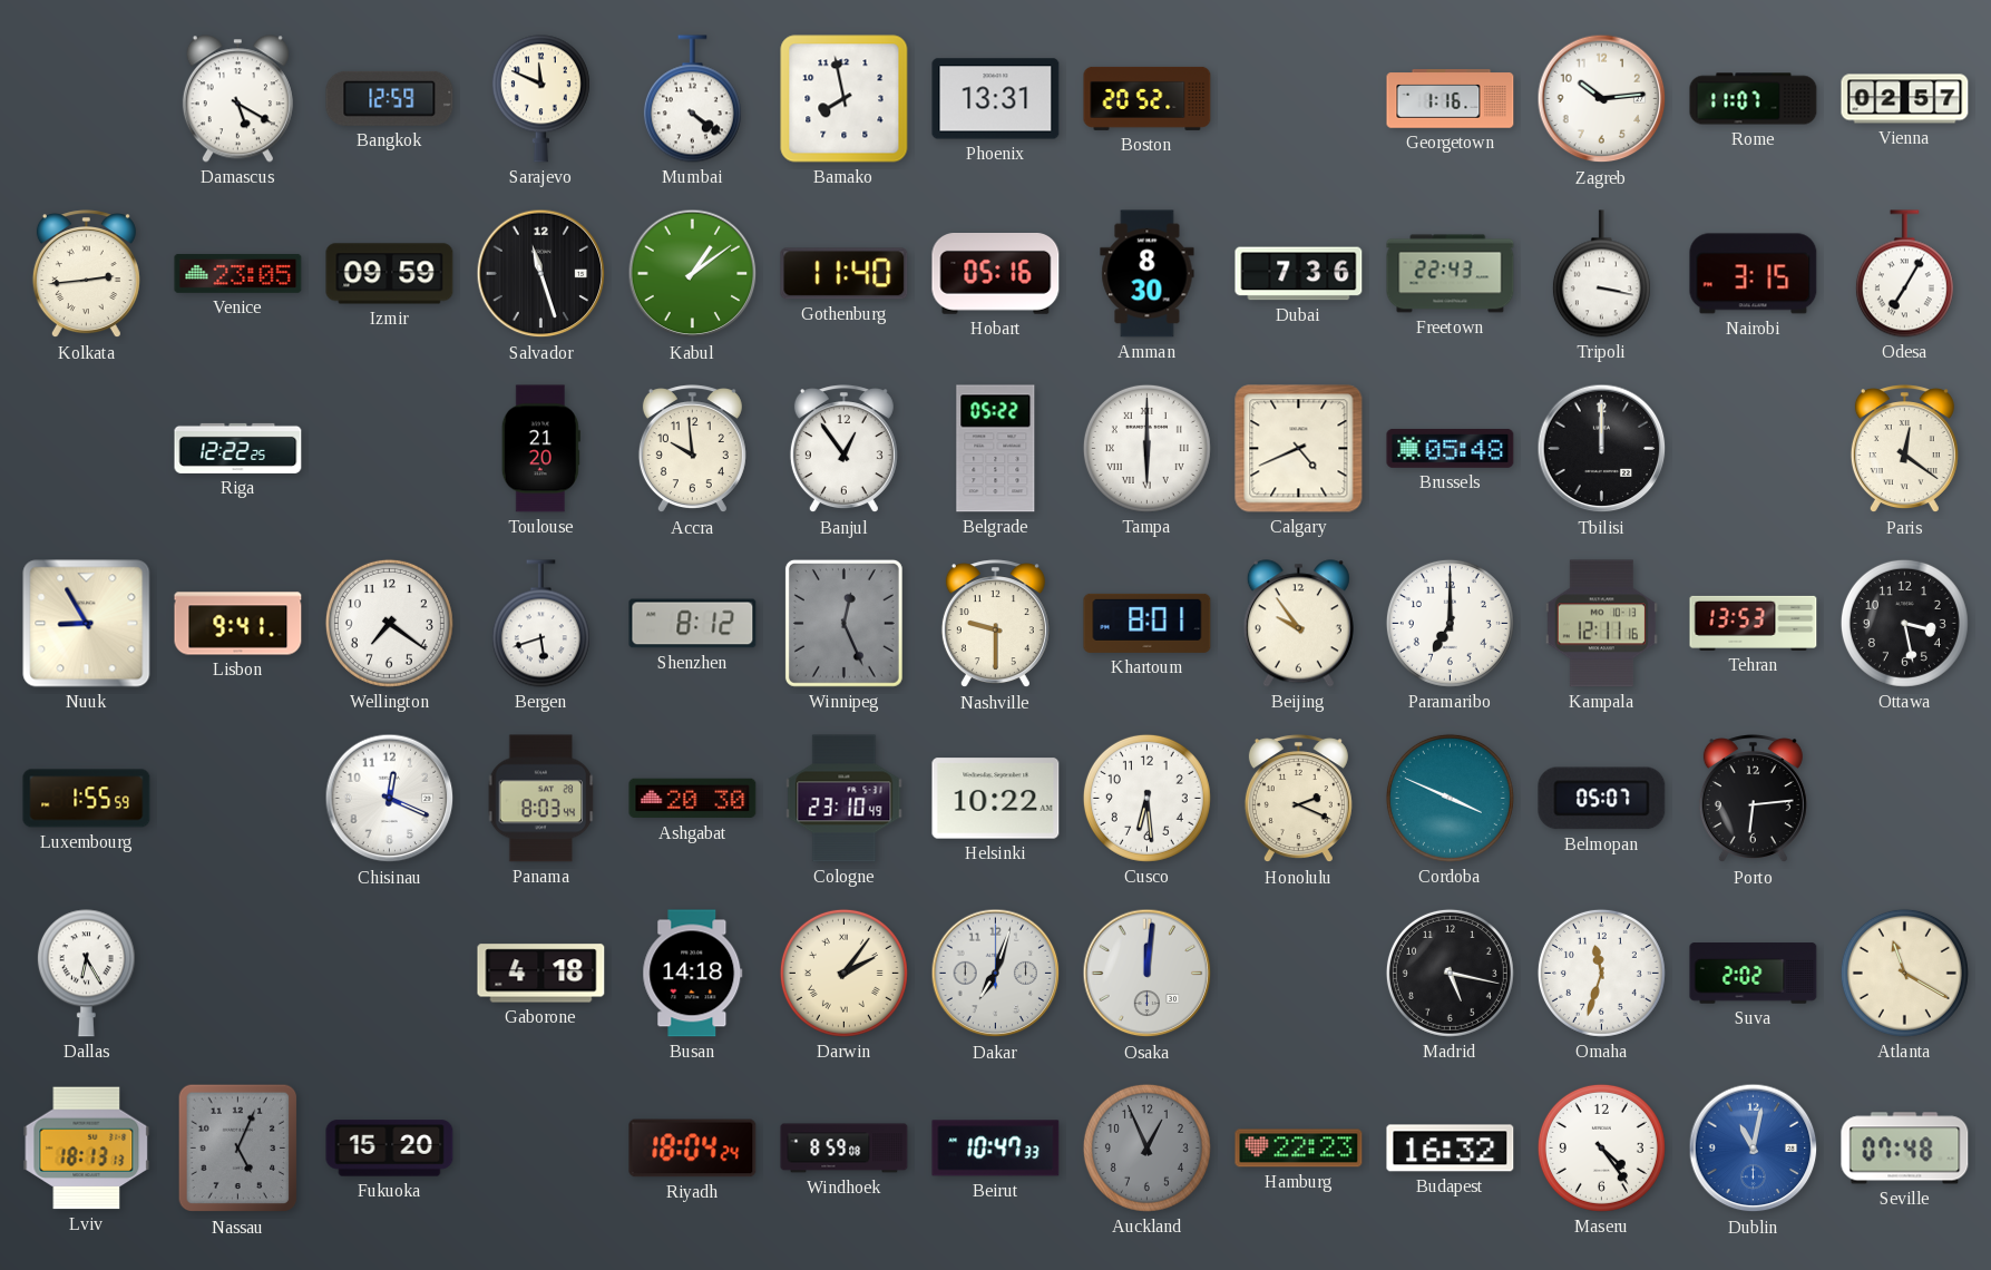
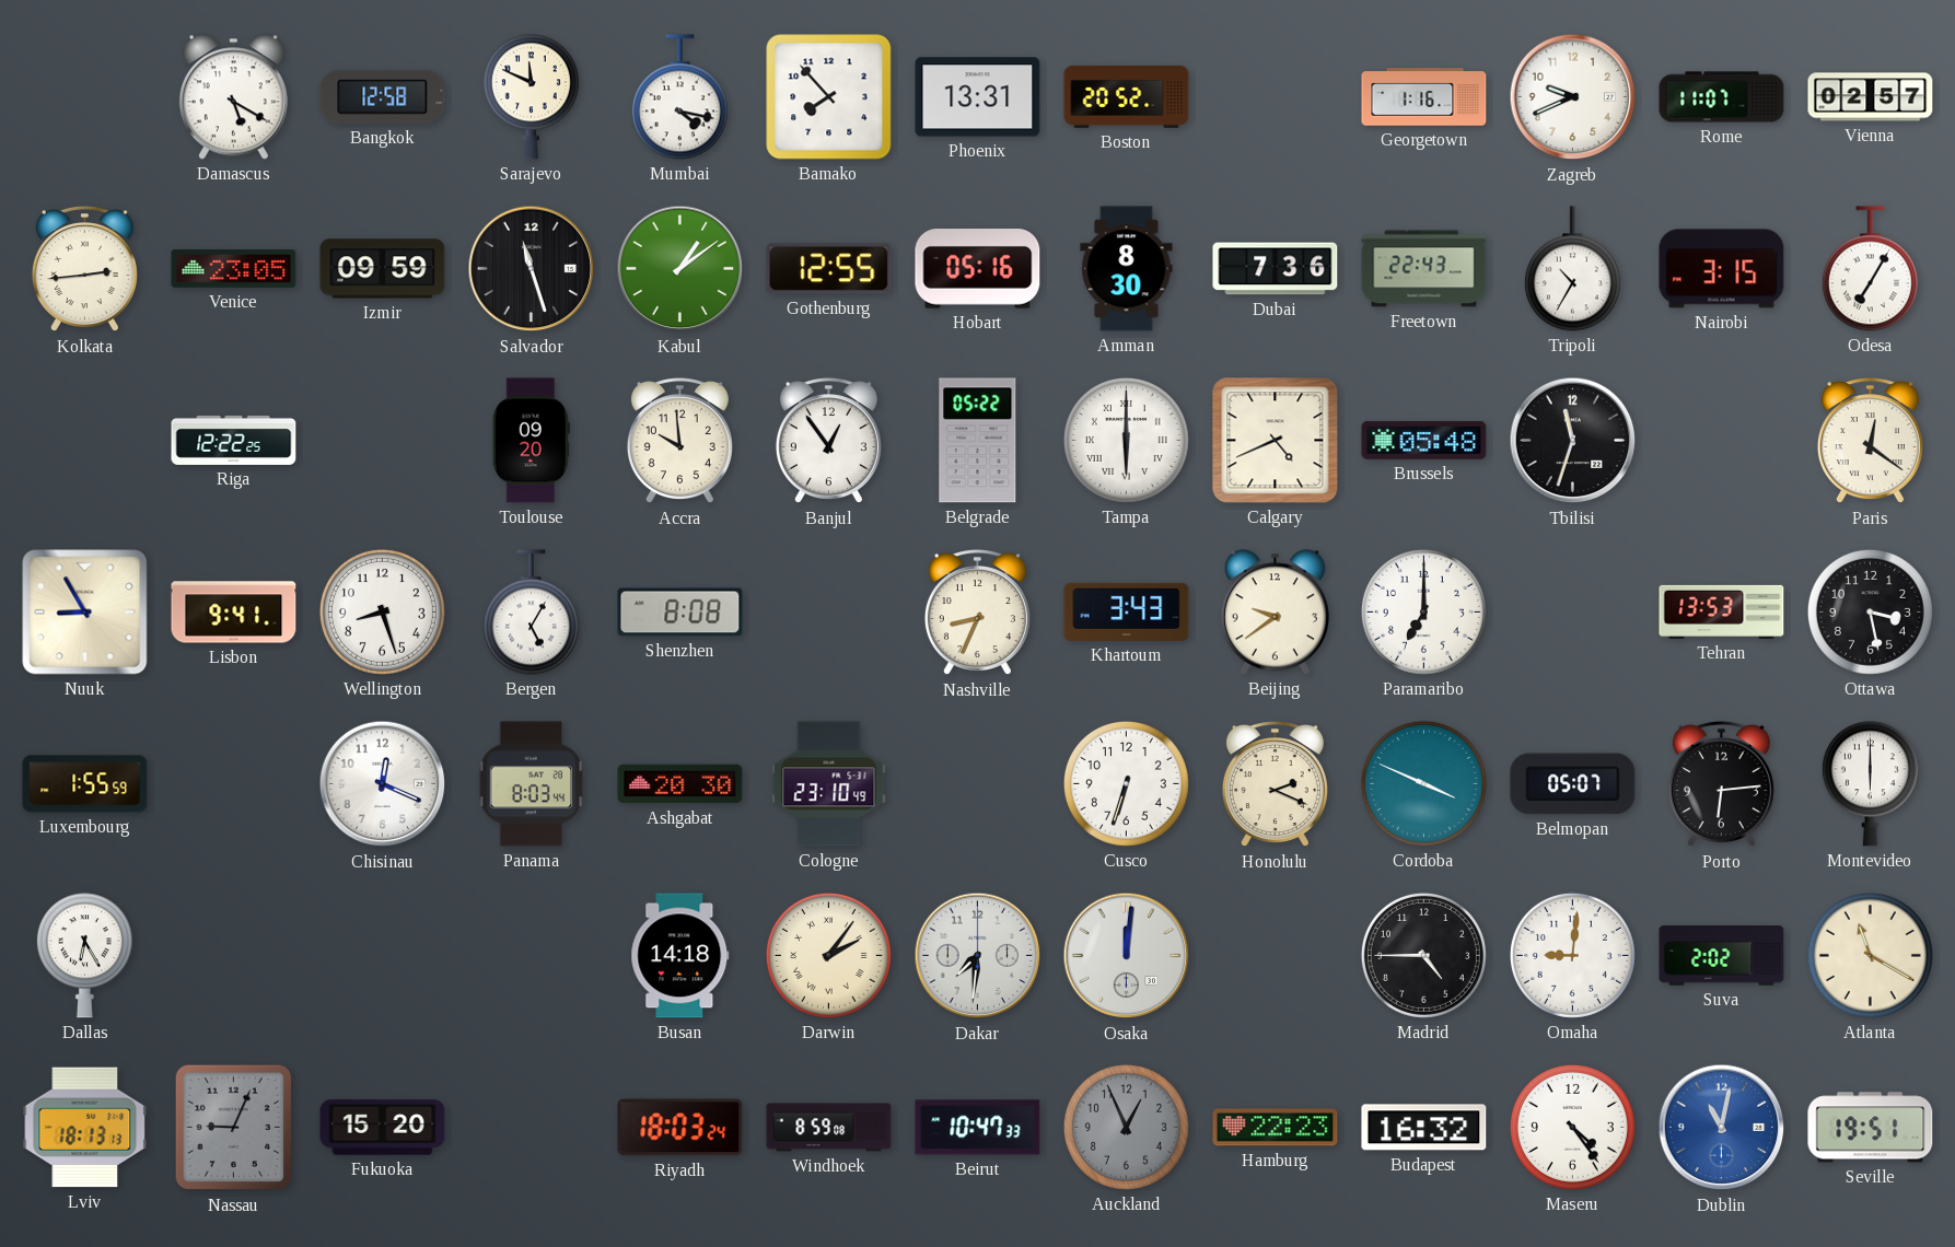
Bangkok: 12:59 -> 12:58
Mumbai: 4:21 -> 4:17
Bamako: 7:58 -> 7:53
Zagreb: 10:14 -> 9:41
Gothenburg: 11:40 -> 12:55
Tripoli: 3:17 -> 10:35
Toulouse: 21:20 -> 09:20
Tbilisi: 12:00 -> 11:33
Wellington: 7:21 -> 8:27
Bergen: 5:42 -> 5:05
Shenzhen: 8:12 -> 8:08
Winnipeg: 12:26 -> none
Nashville: 9:30 -> 8:34
Khartoum: 8:01 -> 3:43
Beijing: 9:54 -> 9:39
Kampala: 12:11 -> none
Helsinki: 10:22 -> none
Cusco: 6:29 -> 6:33
Montevideo: none -> 6:00
Gaborone: 4:18 -> none
Dakar: 7:03 -> 7:31
Madrid: 5:17 -> 4:45
Omaha: 11:33 -> 9:01
Nassau: 5:04 -> 9:04
Riyadh: 18:04 -> 18:03
Seville: 07:48 -> 19:51
